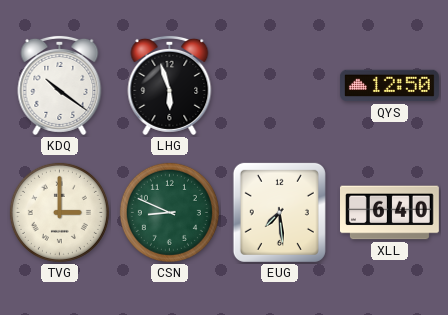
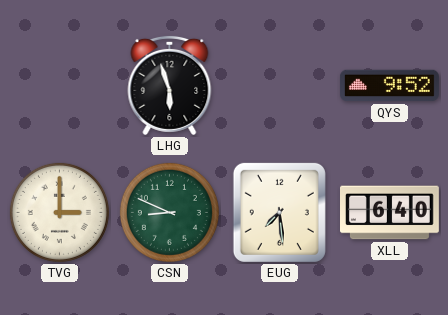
KDQ: 10:21 -> none
QYS: 12:50 -> 9:52
